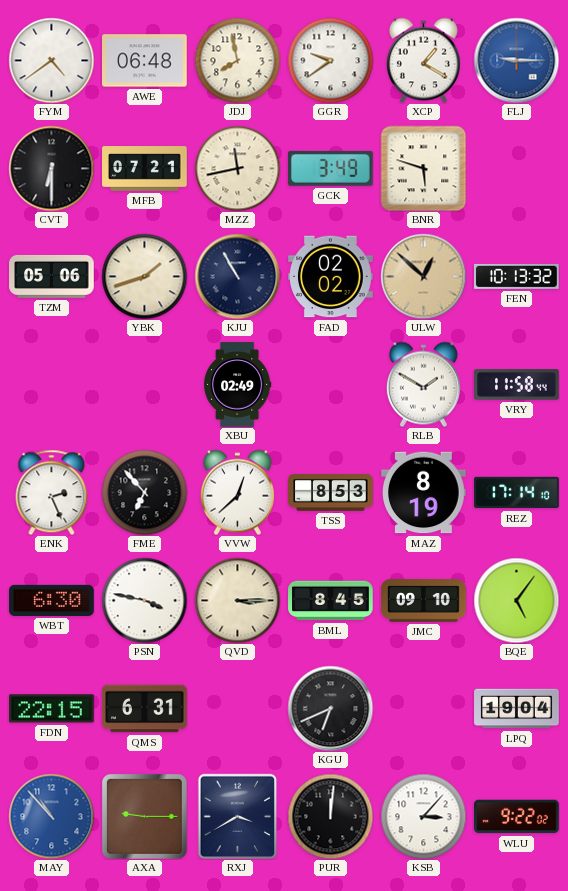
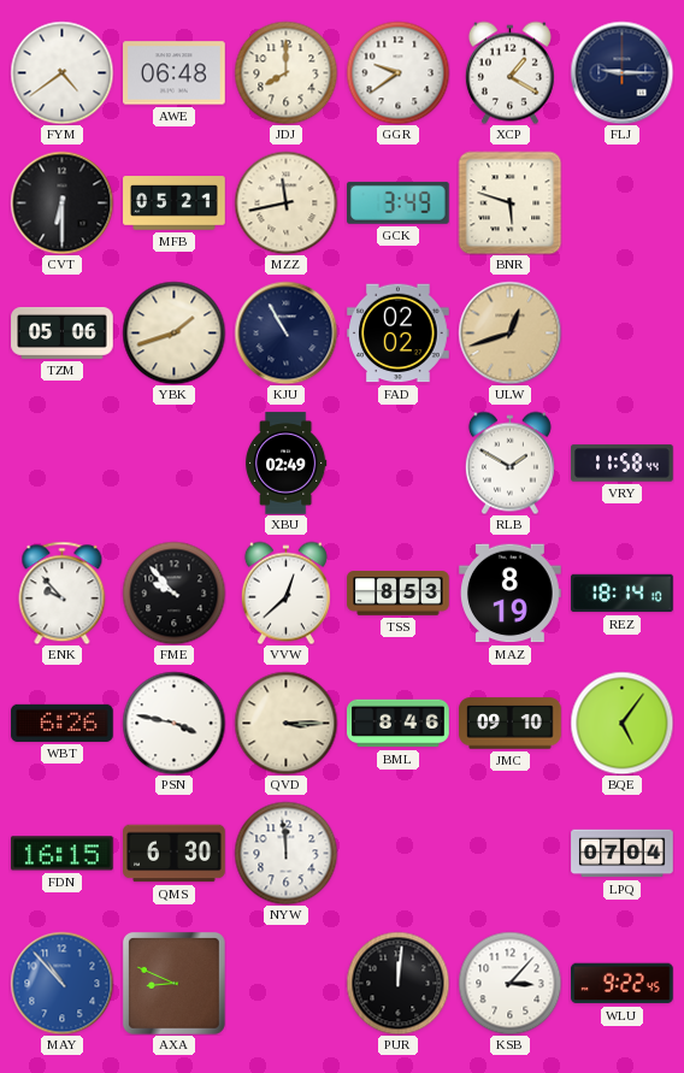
JDJ: 7:58 -> 8:00
FLJ dial: blue -> navy
MFB: 07:21 -> 05:21
ULW: 12:52 -> 12:42
FEN: 10:13 -> none
ENK: 2:26 -> 9:53
FME: 6:53 -> 9:53
REZ: 17:14 -> 18:14
WBT: 6:30 -> 6:26
BML: 8:45 -> 8:46
FDN: 22:15 -> 16:15
QMS: 6:31 -> 6:30
NYW: none -> 11:59
KGU: 6:41 -> none
LPQ: 19:04 -> 07:04
AXA: 9:15 -> 8:49
RXJ: 3:40 -> none
WLU: 9:22:02 -> 9:22:45
